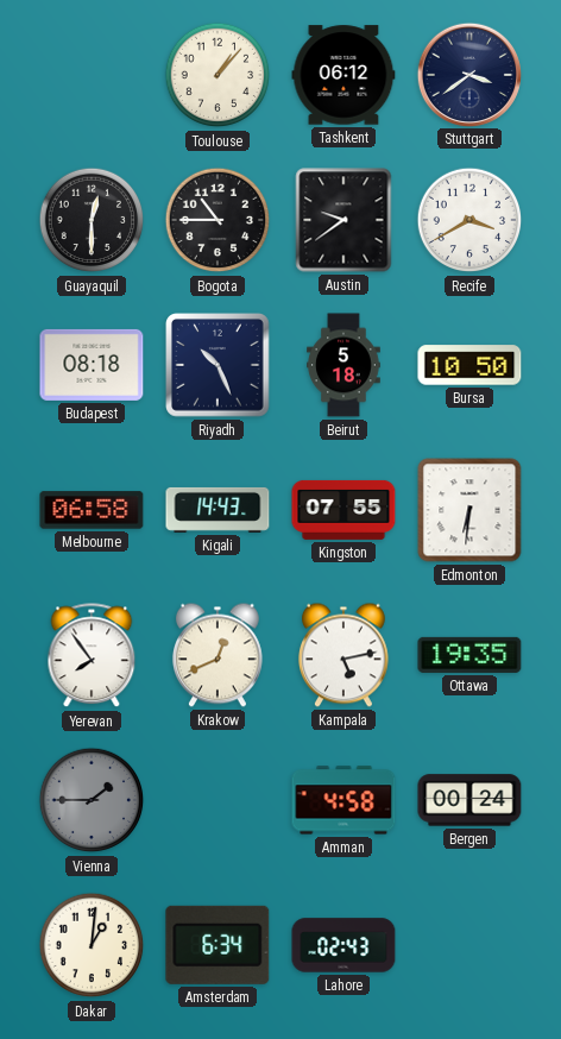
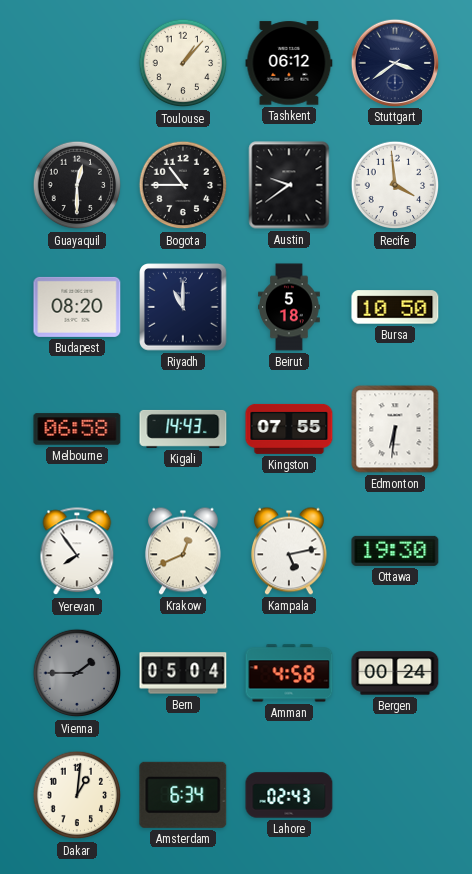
Recife: 3:40 -> 3:59
Budapest: 08:18 -> 08:20
Riyadh: 10:26 -> 11:00
Ottawa: 19:35 -> 19:30
Bern: none -> 05:04
